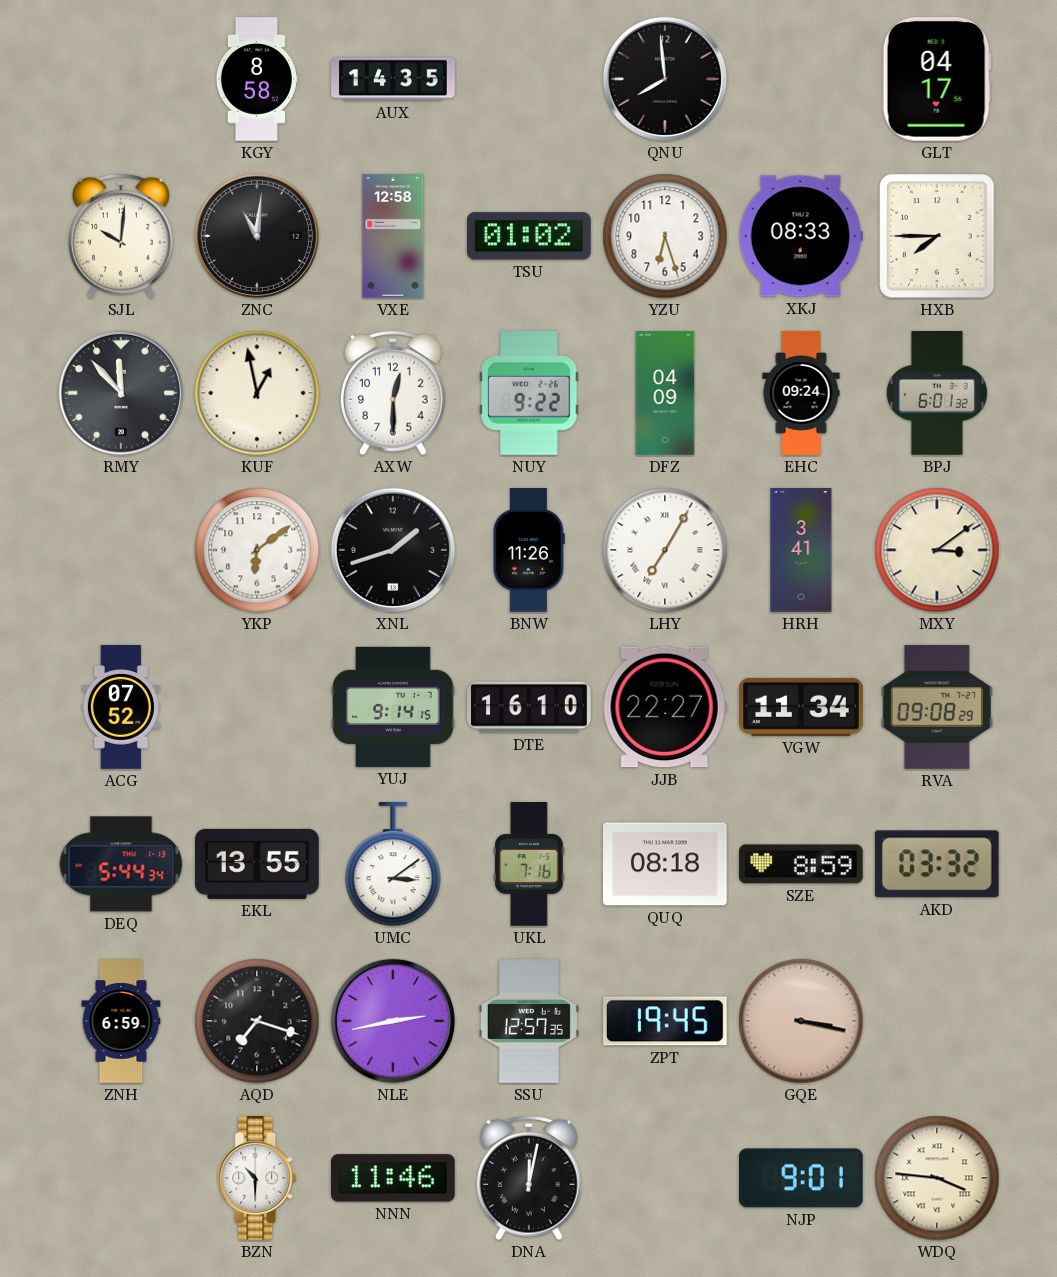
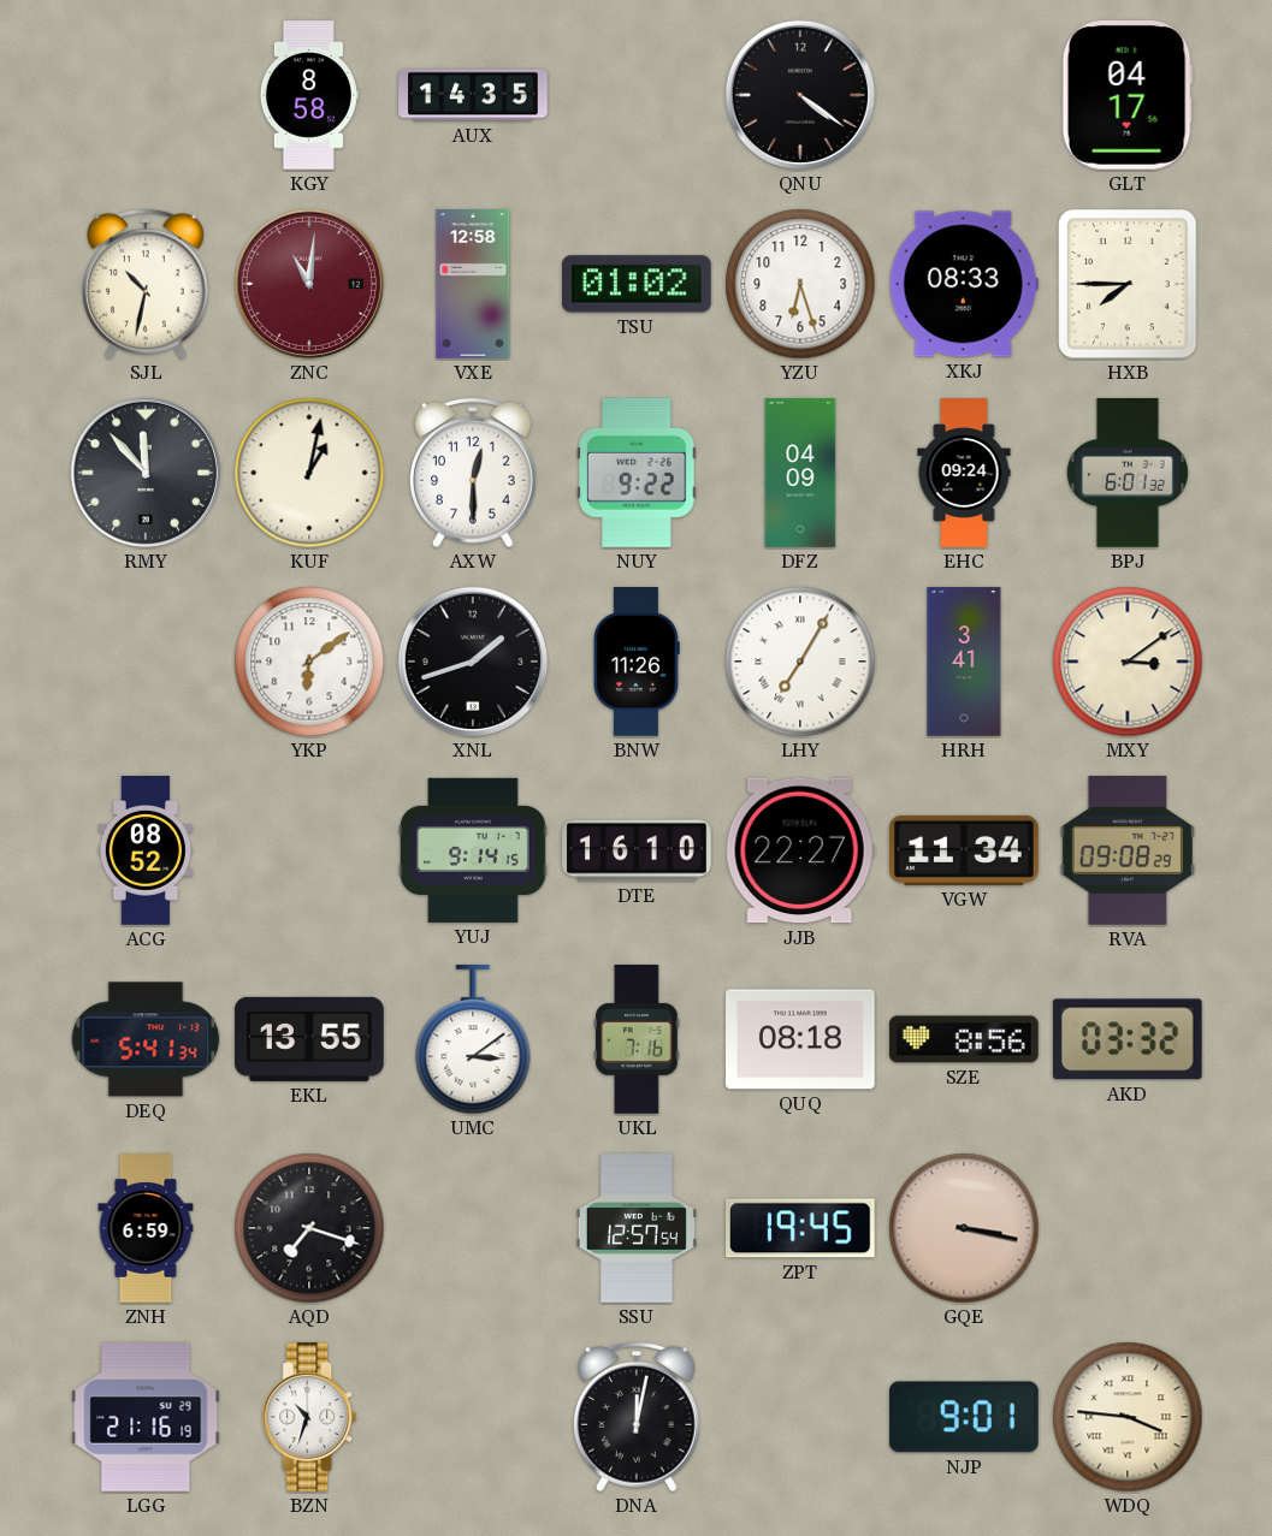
QNU: 7:59 -> 4:21
SJL: 10:01 -> 10:32
ZNC dial: black -> burgundy
KUF: 12:58 -> 1:02
ACG: 07:52 -> 08:52
DEQ: 5:44 -> 5:41
SZE: 8:59 -> 8:56
NLE: 2:43 -> none
SSU: 12:57:35 -> 12:57:54
LGG: none -> 21:16
BZN: 10:30 -> 10:33
NNN: 11:46 -> none
